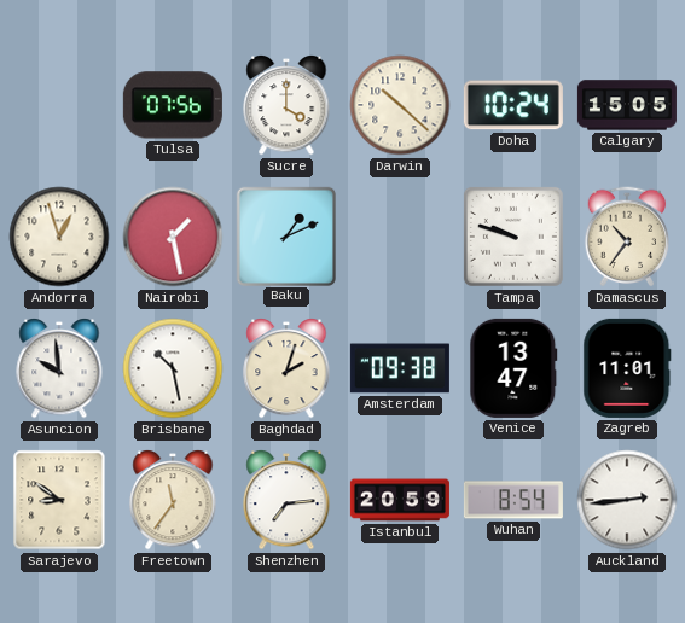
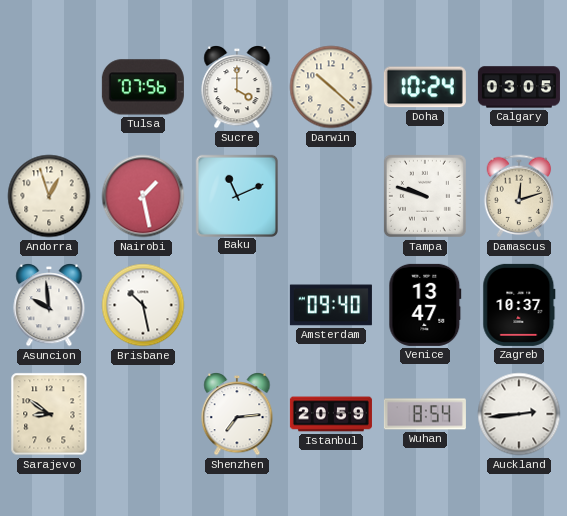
Calgary: 15:05 -> 03:05
Baku: 1:11 -> 11:11
Damascus: 10:36 -> 12:12
Baghdad: 2:03 -> none
Amsterdam: 09:38 -> 09:40
Zagreb: 11:01 -> 10:37
Freetown: 11:36 -> none
